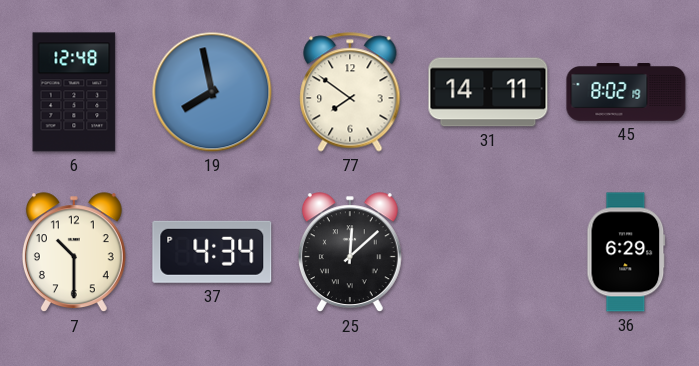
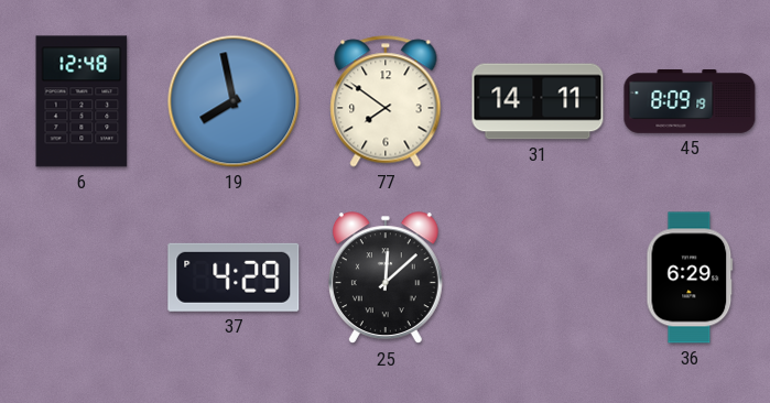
45: 8:02 -> 8:09
7: 10:30 -> none
37: 4:34 -> 4:29
